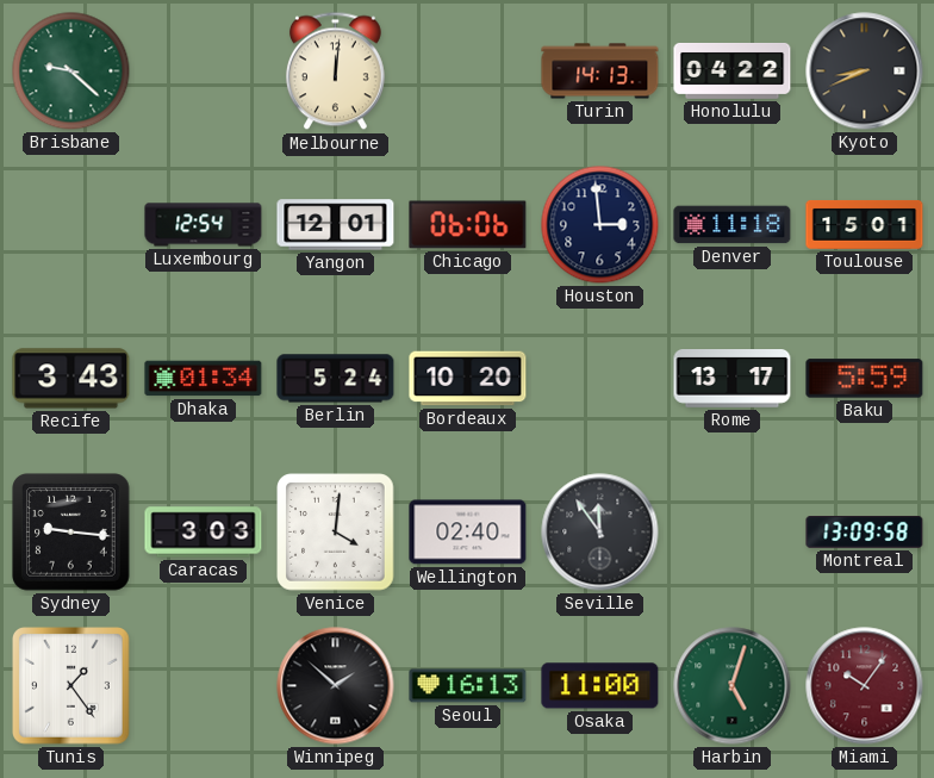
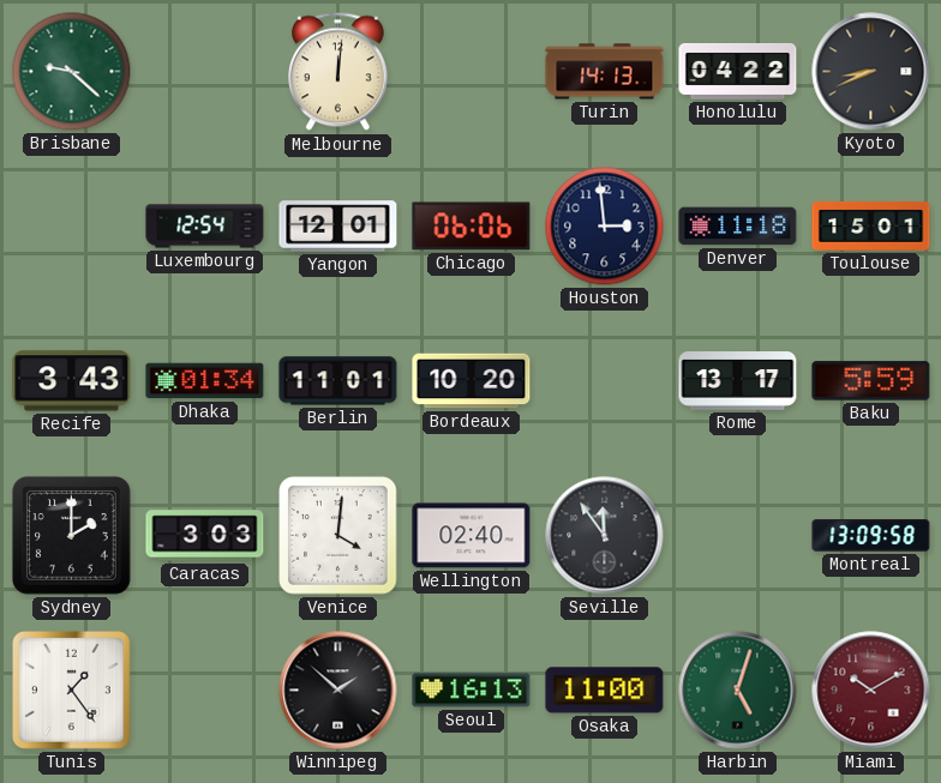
Berlin: 5:24 -> 11:01
Sydney: 9:16 -> 2:00
Miami: 10:06 -> 10:10
